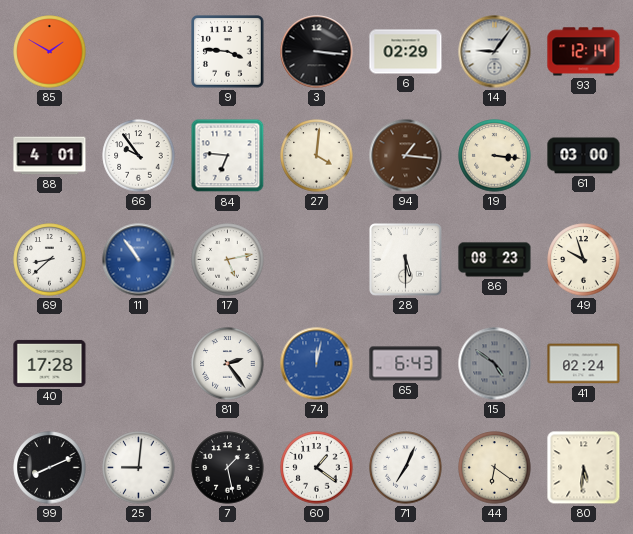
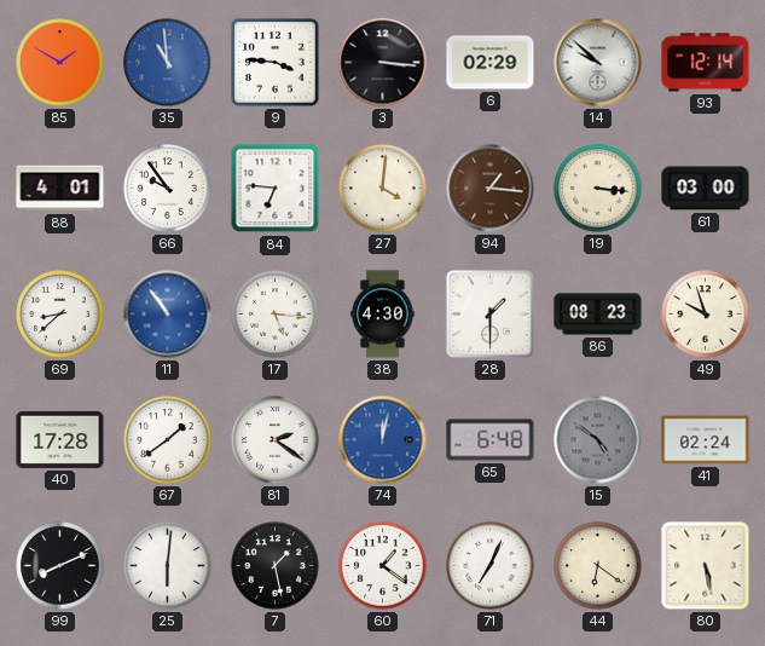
35: none -> 10:59
14: 9:06 -> 9:52
17: 5:13 -> 5:16
38: none -> 4:30
28: 5:30 -> 1:30
67: none -> 1:39
81: 2:24 -> 2:21
65: 6:43 -> 6:48
25: 9:01 -> 6:01
80: 5:31 -> 5:28
